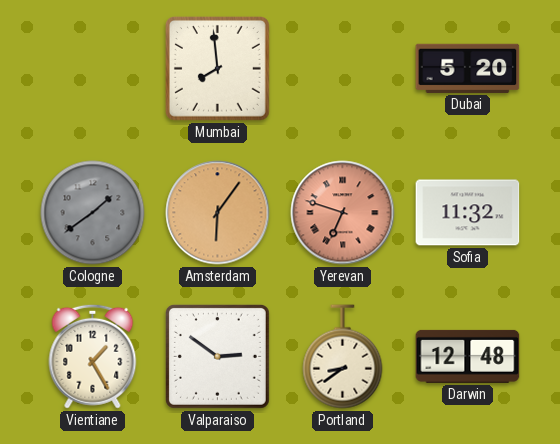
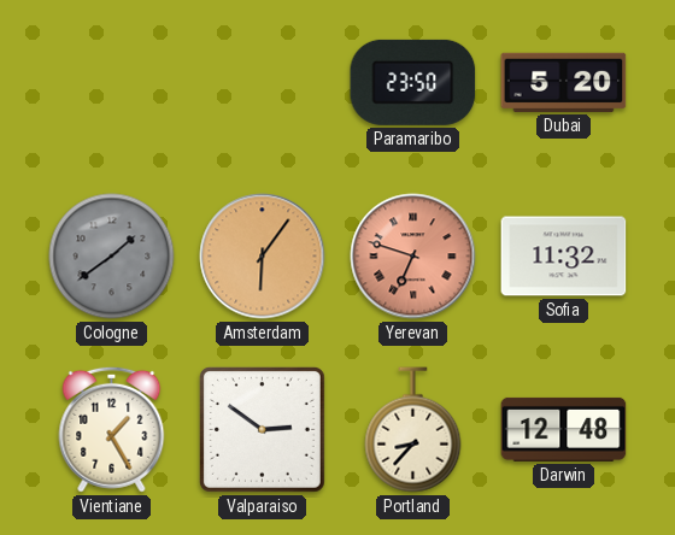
Mumbai: 7:59 -> none
Paramaribo: none -> 23:50
Portland: 8:39 -> 8:37
